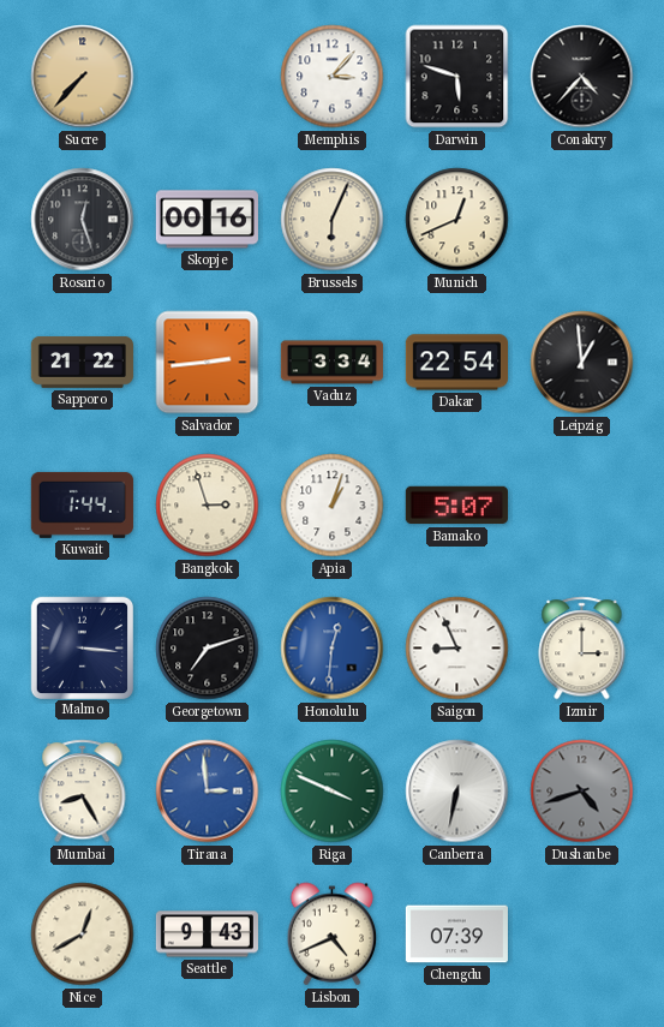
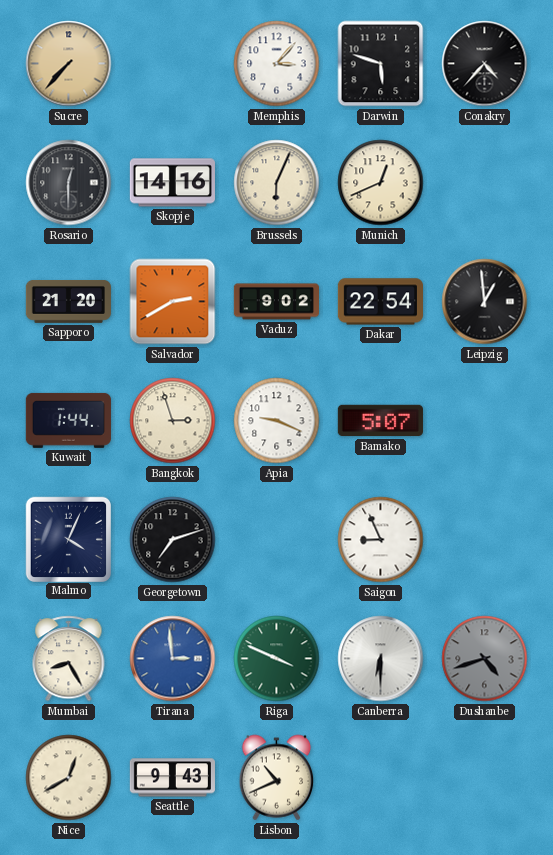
Rosario: 12:27 -> 12:30
Skopje: 00:16 -> 14:16
Sapporo: 21:22 -> 21:20
Salvador: 2:44 -> 2:40
Vaduz: 3:34 -> 9:02
Apia: 1:03 -> 9:19
Malmo: 3:16 -> 4:04
Honolulu: 12:31 -> none
Izmir: 3:00 -> none
Canberra: 6:32 -> 6:30
Lisbon: 4:41 -> 10:41
Chengdu: 07:39 -> none
